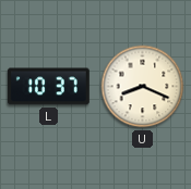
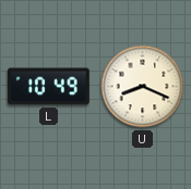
L: 10:37 -> 10:49
